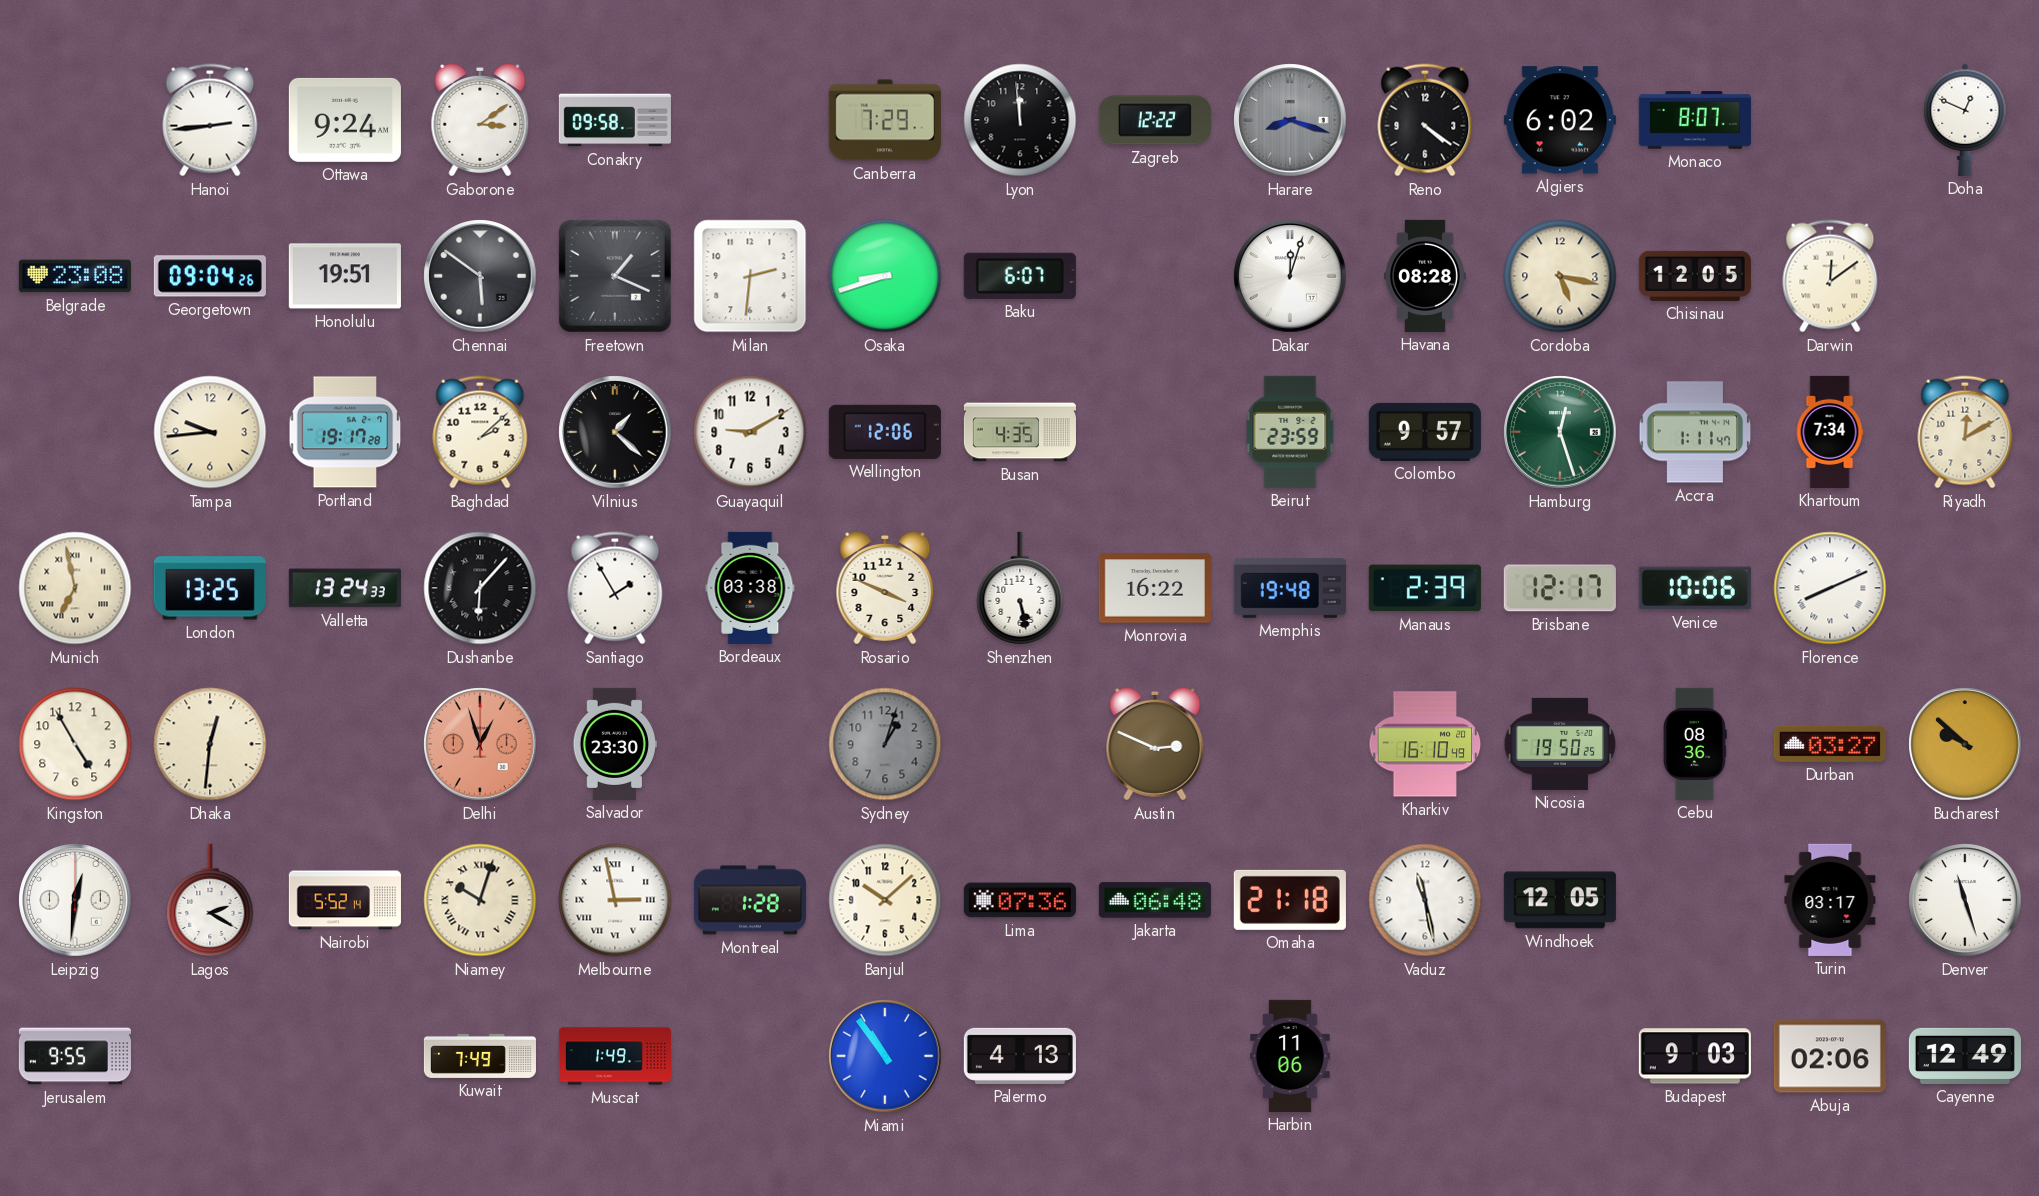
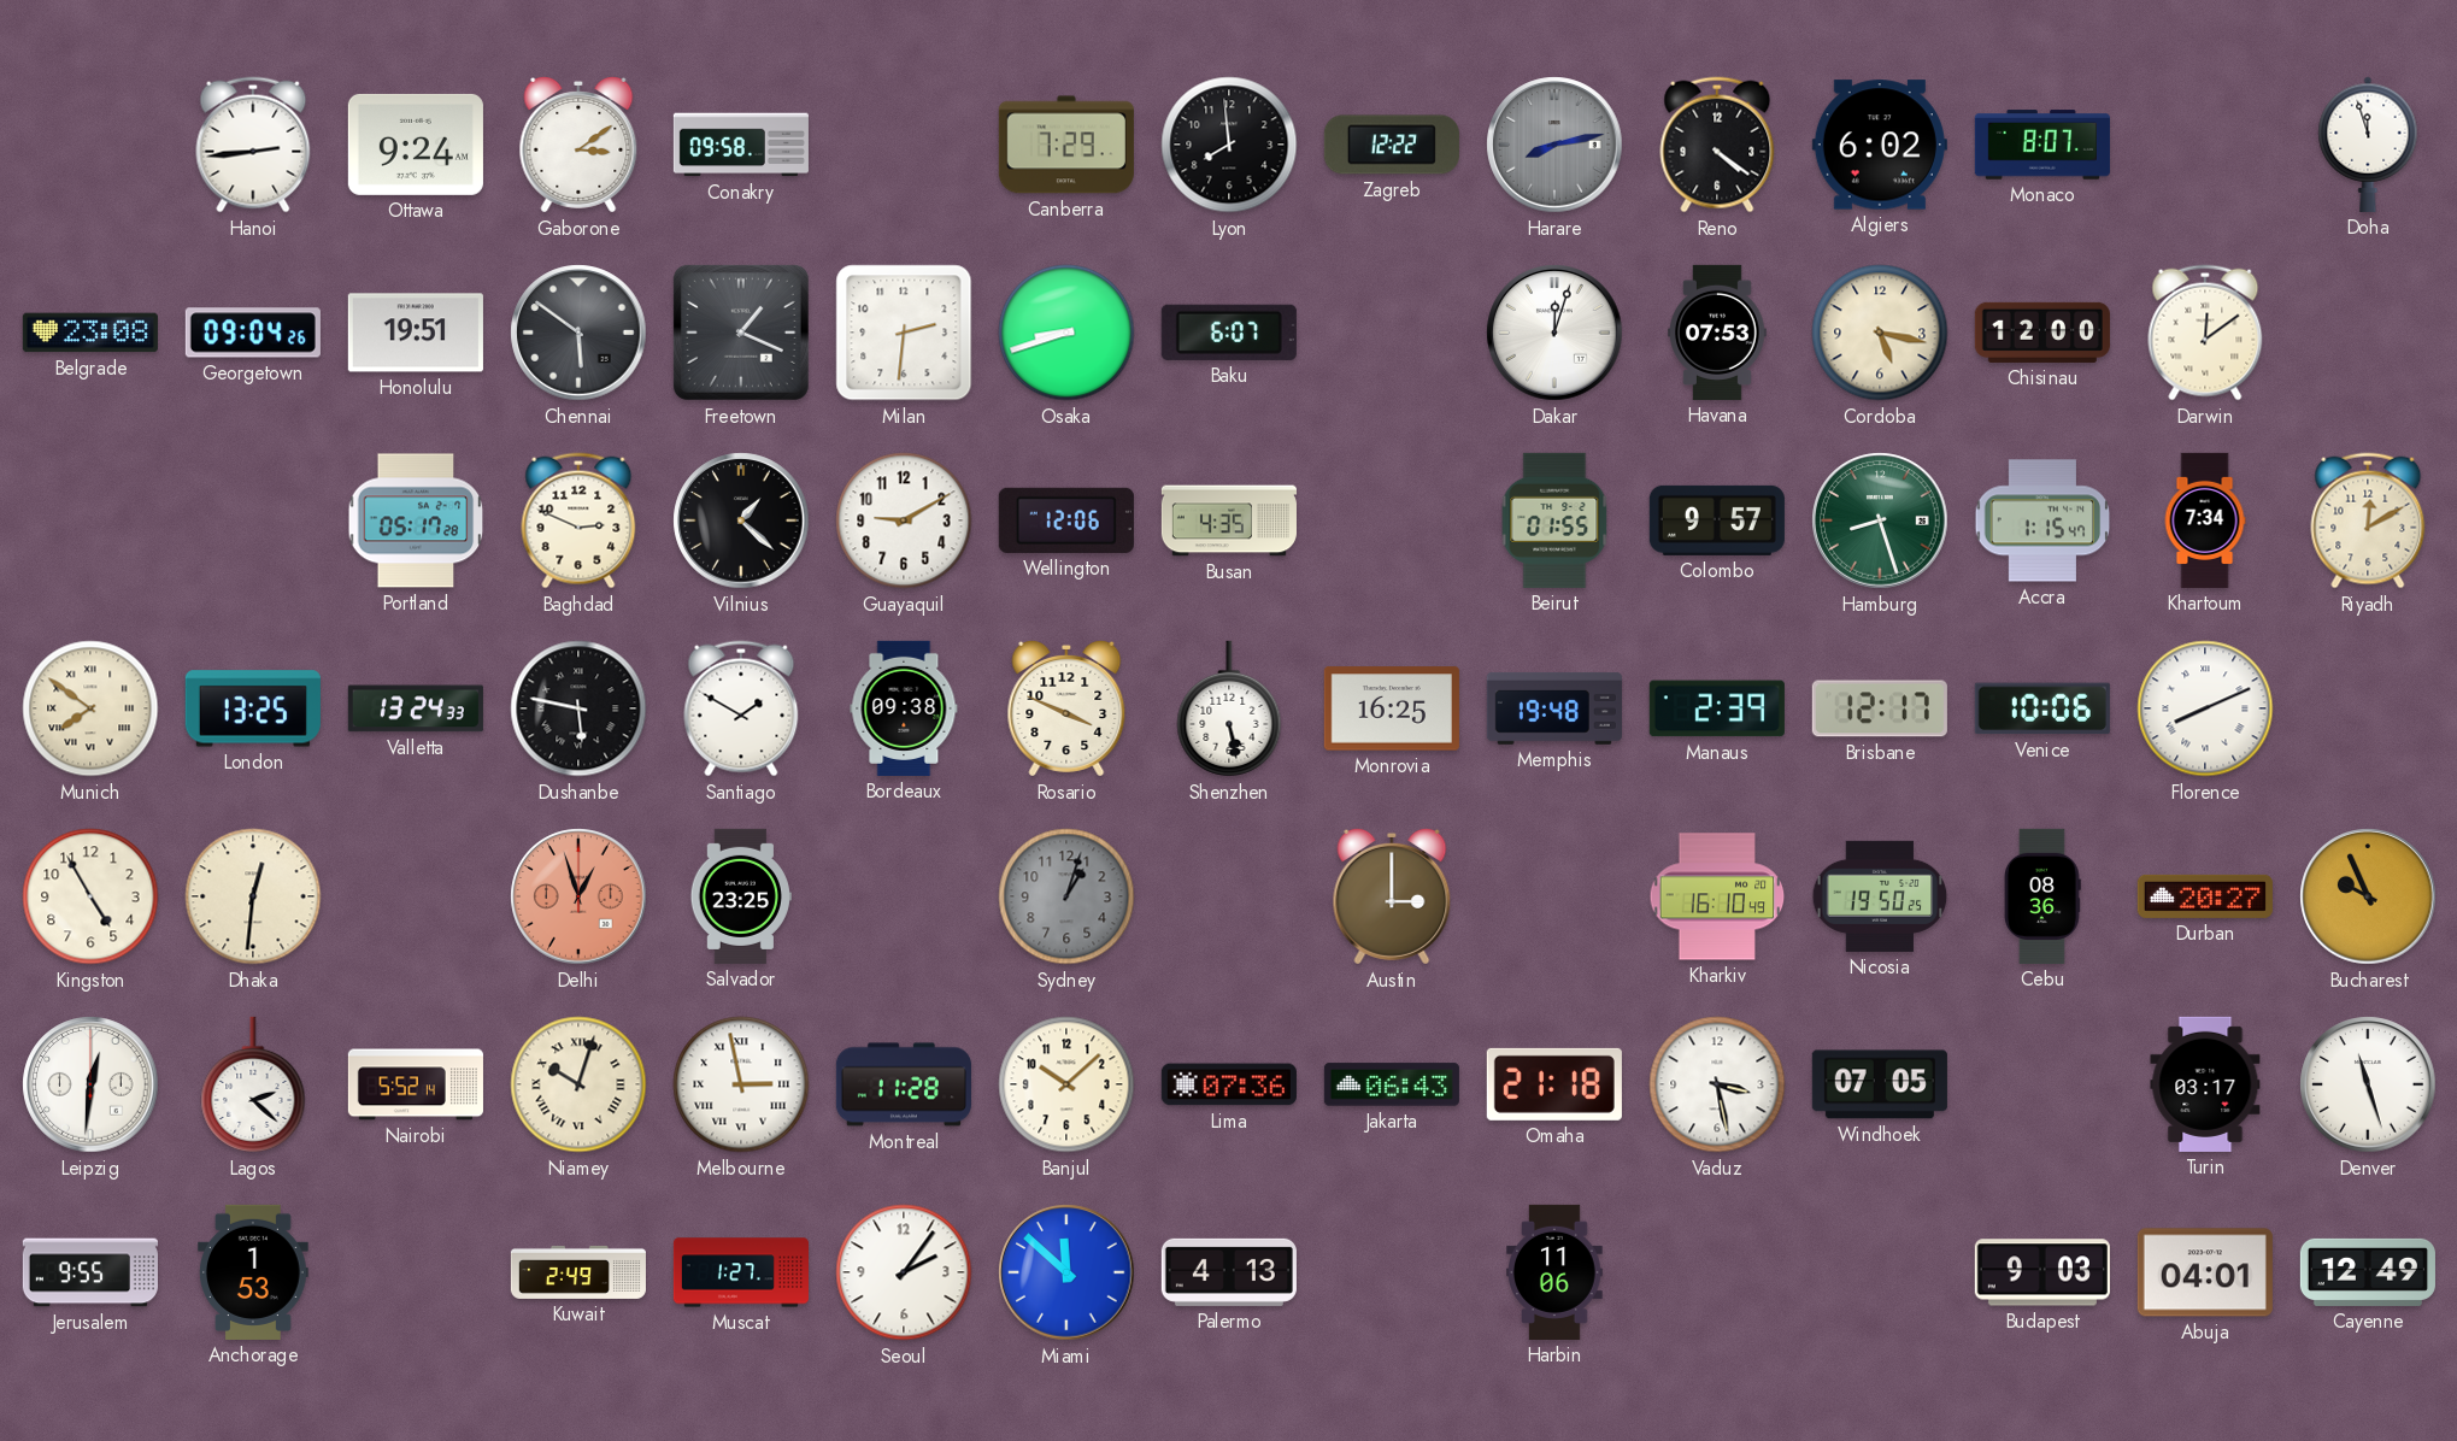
Lyon: 11:59 -> 7:59
Harare: 8:18 -> 8:13
Doha: 12:49 -> 11:57
Havana: 08:28 -> 07:53
Chisinau: 12:05 -> 12:00
Tampa: 9:44 -> none
Portland: 19:17 -> 05:17
Baghdad: 2:08 -> 2:49
Beirut: 23:59 -> 01:55
Hamburg: 12:27 -> 8:27
Accra: 1:11 -> 1:15
Munich: 6:58 -> 7:51
Dushanbe: 6:07 -> 5:47
Santiago: 1:55 -> 1:50
Bordeaux: 03:38 -> 09:38
Monrovia: 16:22 -> 16:25
Salvador: 23:30 -> 23:25
Austin: 2:49 -> 3:00
Durban: 03:27 -> 20:27
Bucharest: 9:52 -> 9:56
Lagos: 2:20 -> 2:22
Montreal: 1:28 -> 11:28
Jakarta: 06:48 -> 06:43
Vaduz: 11:28 -> 3:28
Windhoek: 12:05 -> 07:05
Anchorage: none -> 1:53
Kuwait: 7:49 -> 2:49
Muscat: 1:49 -> 1:27
Seoul: none -> 2:06
Miami: 10:54 -> 11:52
Abuja: 02:06 -> 04:01
